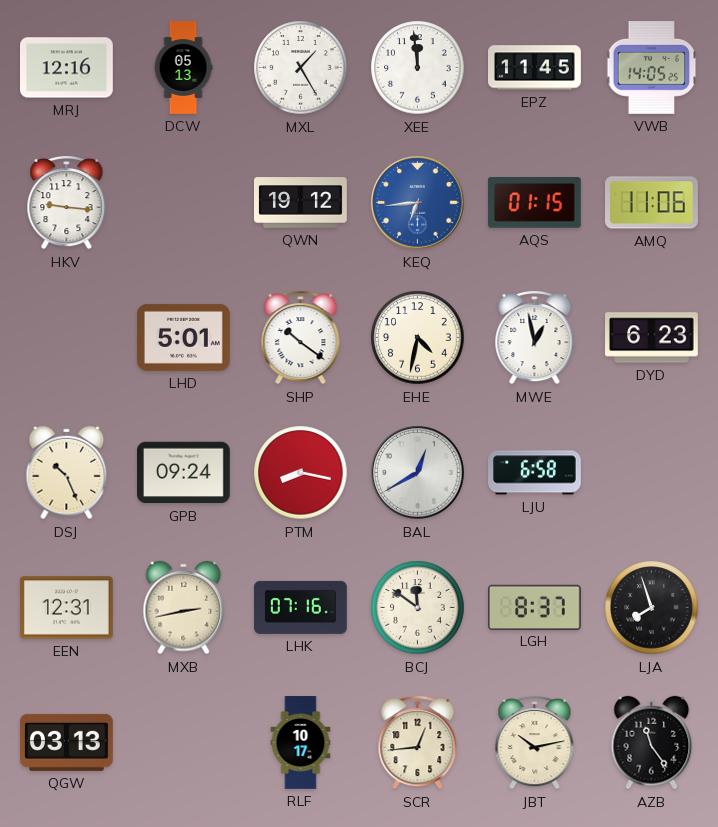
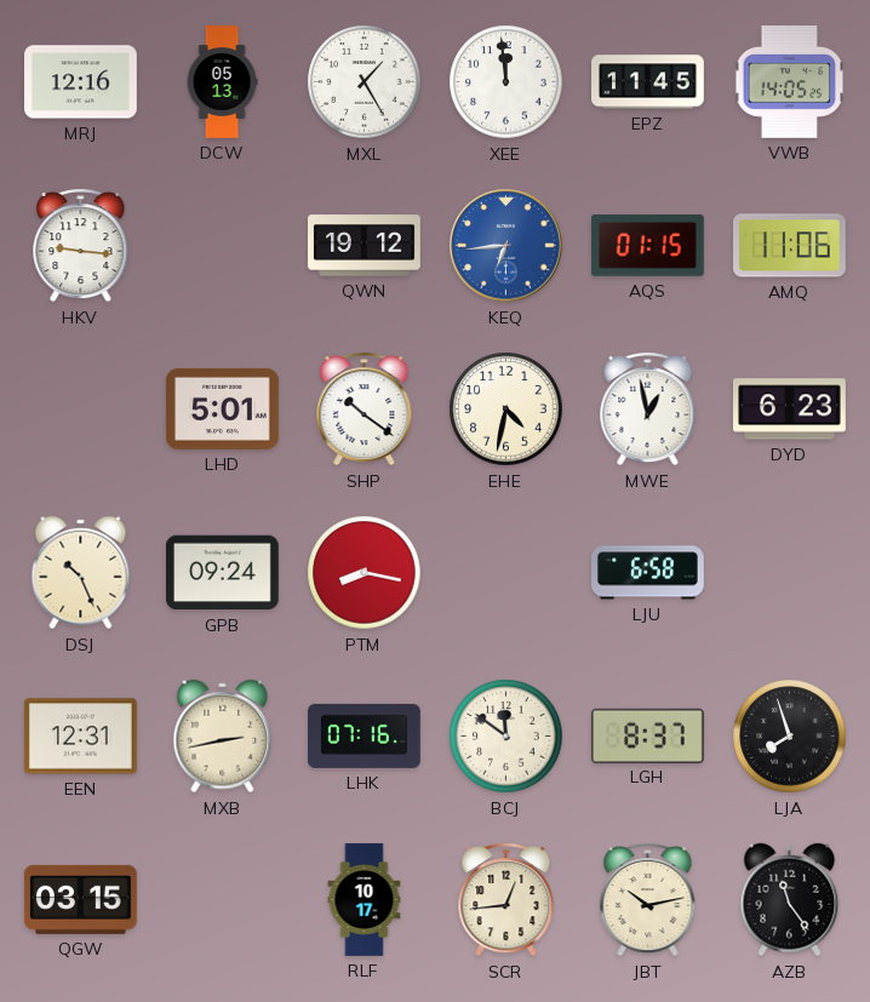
BAL: 12:40 -> none
QGW: 03:13 -> 03:15
